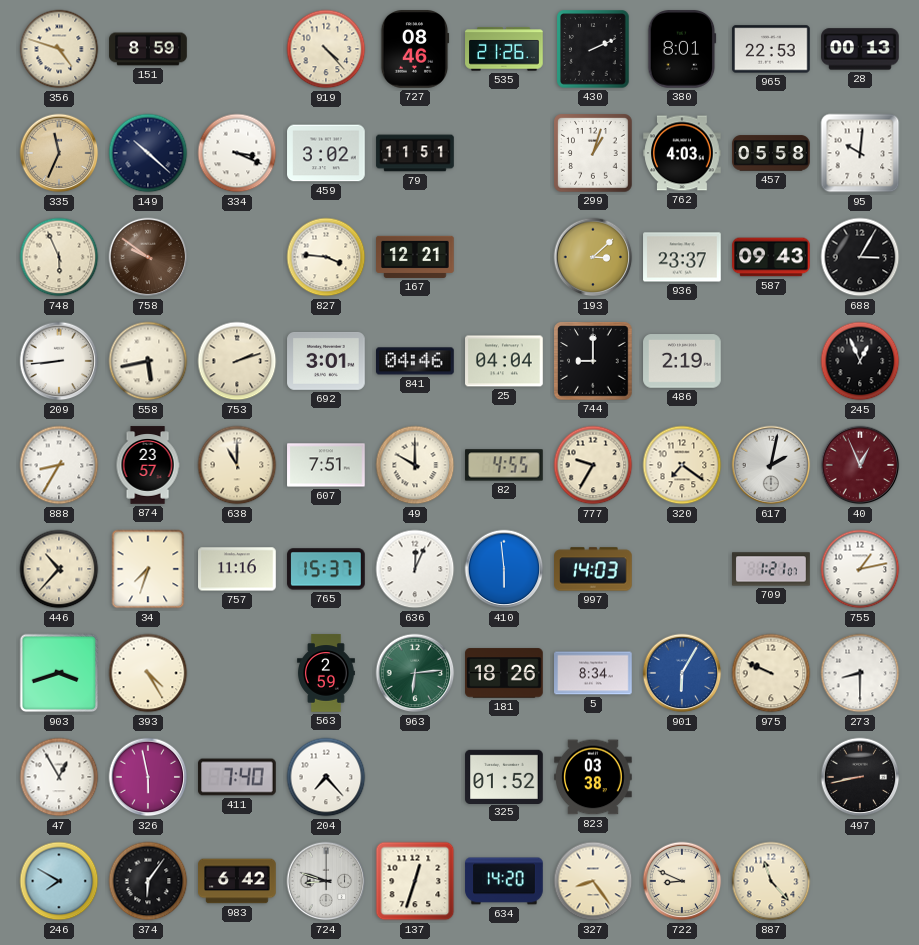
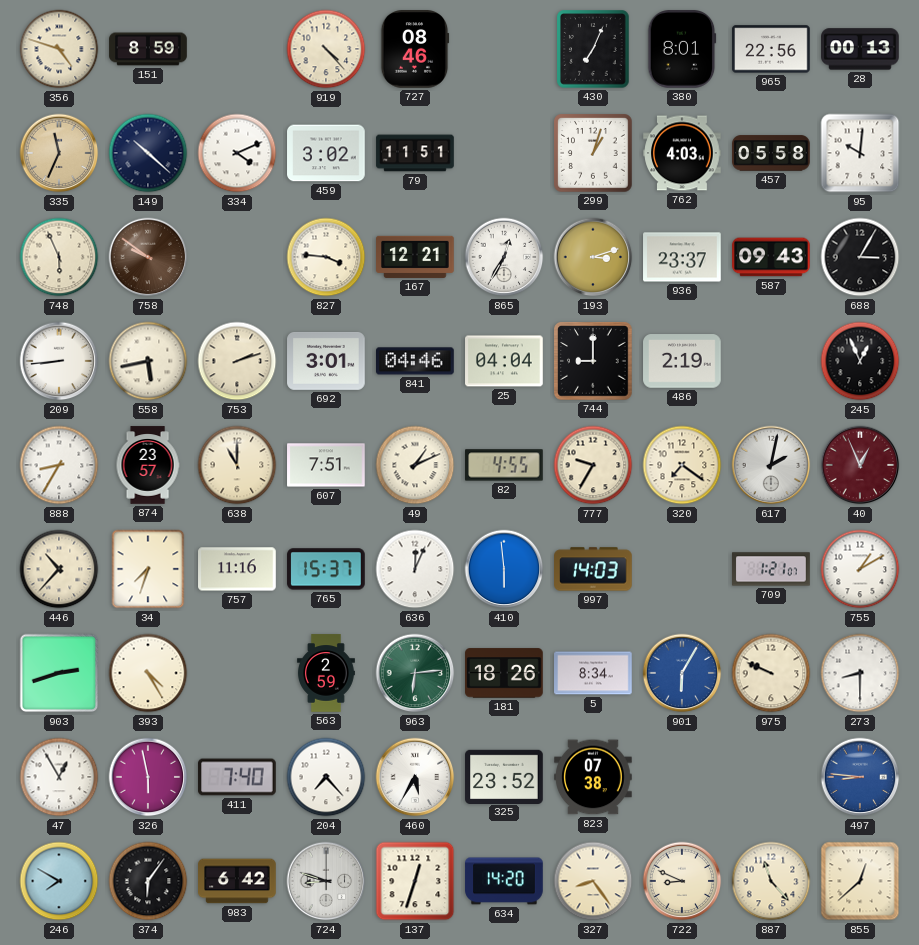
535: 21:26 -> none
430: 2:11 -> 7:04
965: 22:53 -> 22:56
334: 3:19 -> 4:11
865: none -> 12:35
193: 3:08 -> 3:12
49: 10:00 -> 1:11
755: 1:13 -> 1:10
903: 3:42 -> 2:42
460: none -> 5:35
325: 01:52 -> 23:52
823: 03:38 -> 07:38
497: 8:43 -> 8:46
497 dial: black -> blue
855: none -> 12:38
